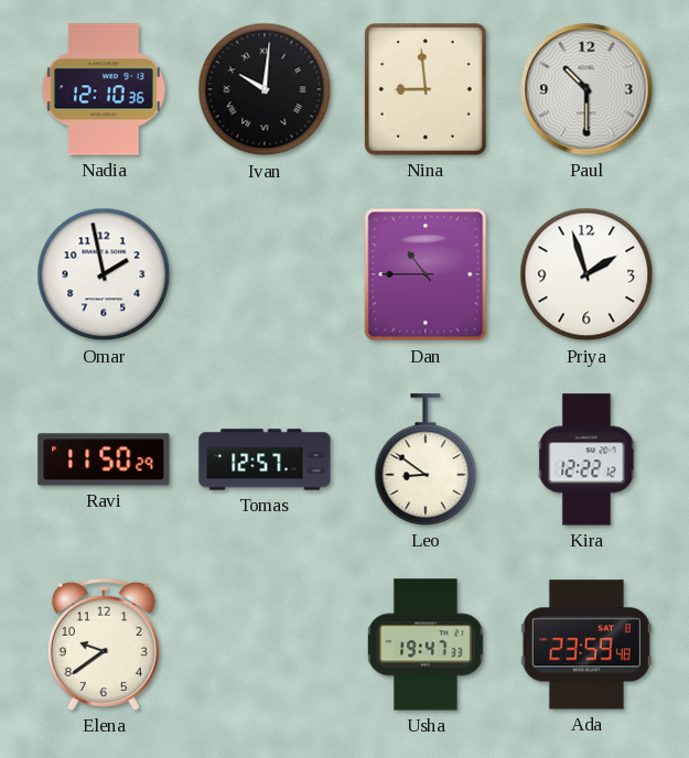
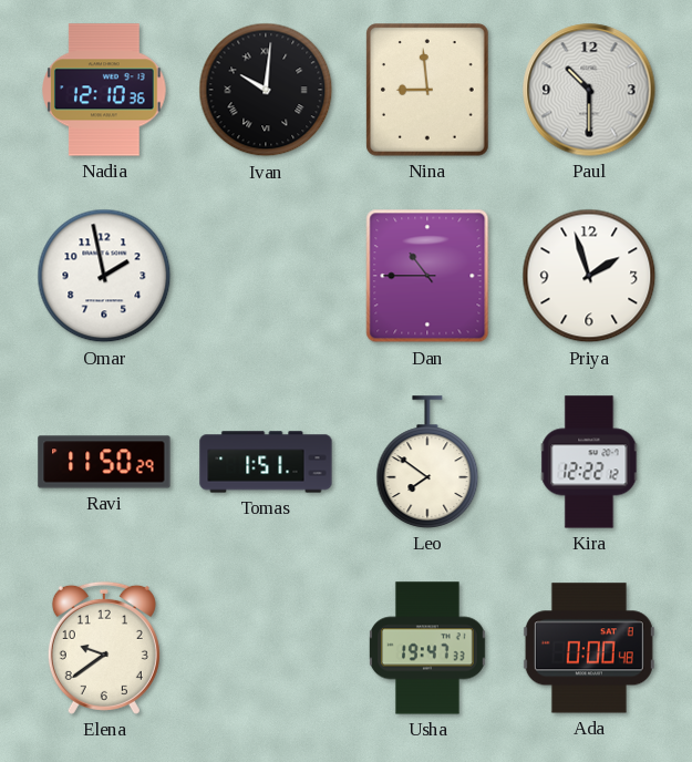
Tomas: 12:57 -> 1:51
Leo: 8:51 -> 7:51
Ada: 23:59 -> 0:00
